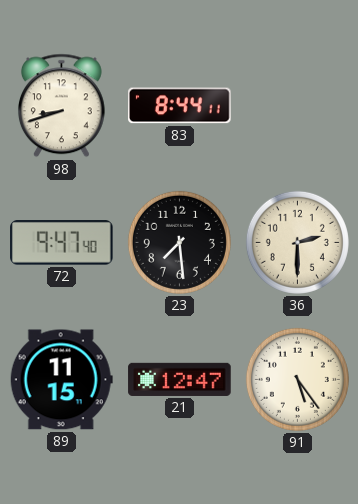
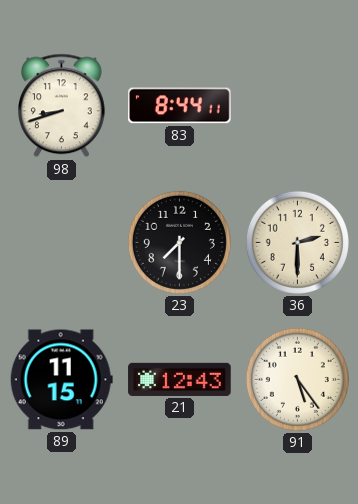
72: 9:47 -> none
23: 7:29 -> 7:30
21: 12:47 -> 12:43
